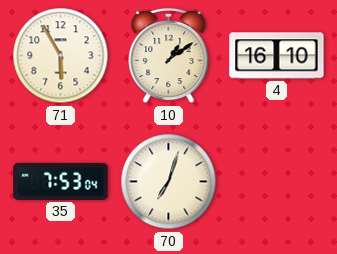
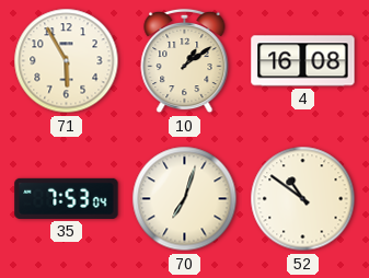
4: 16:10 -> 16:08
52: none -> 10:51
